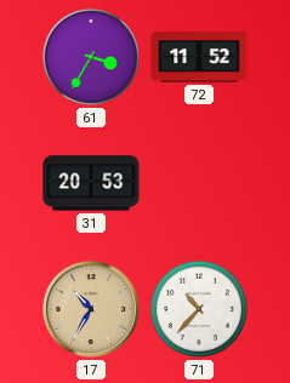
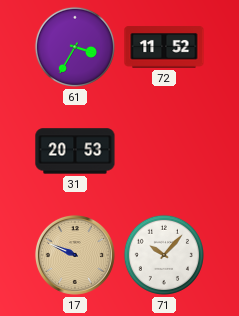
17: 10:35 -> 9:49
71: 10:37 -> 10:07
